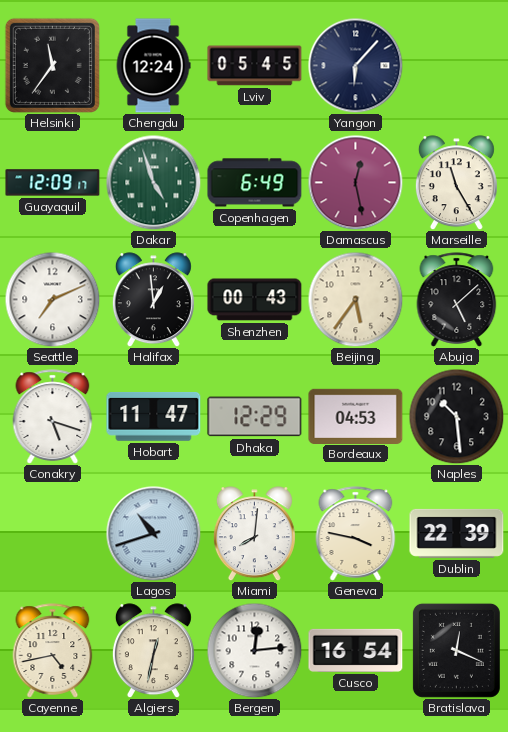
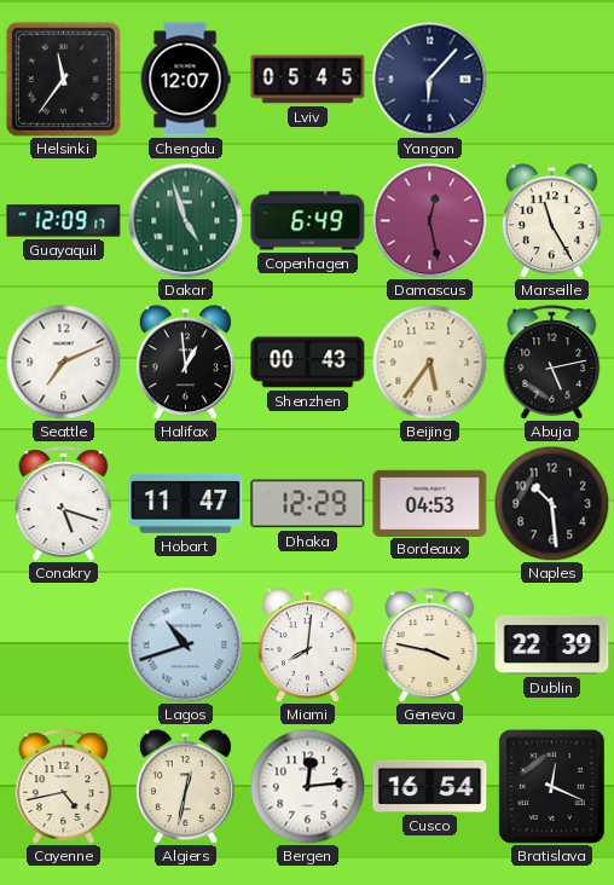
Chengdu: 12:24 -> 12:07
Abuja: 5:08 -> 5:13
